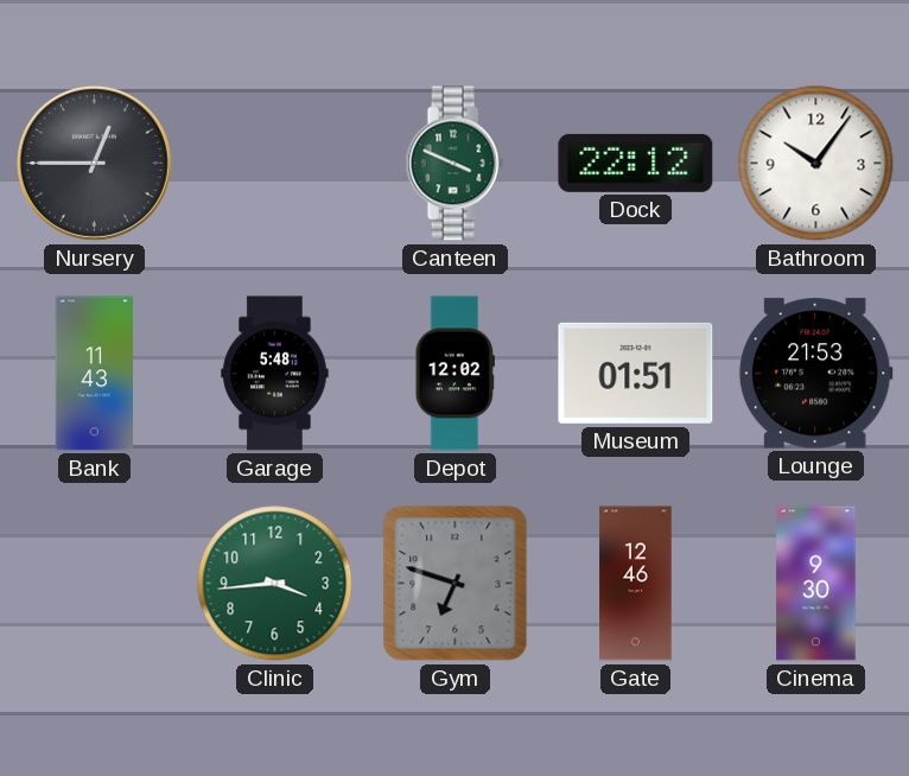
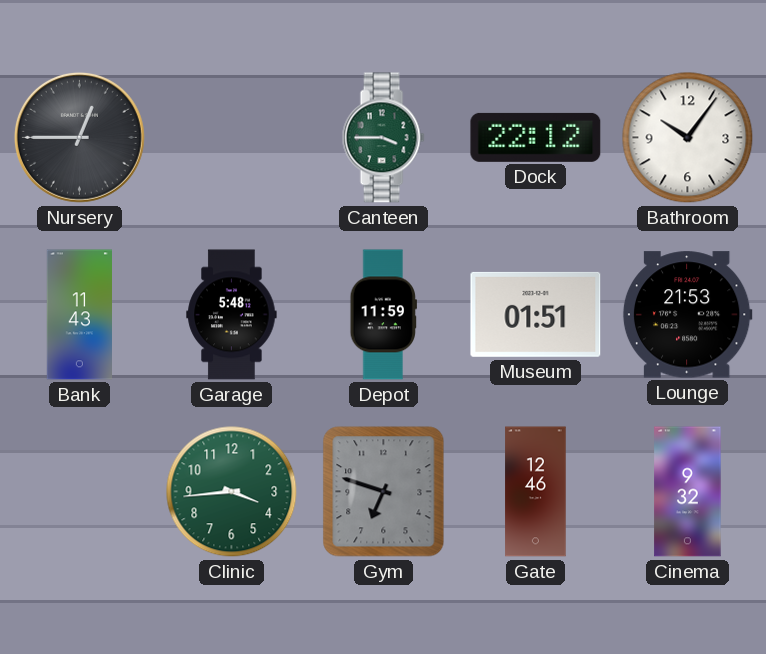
Canteen: 3:49 -> 3:45
Depot: 12:02 -> 11:59
Cinema: 9:30 -> 9:32
